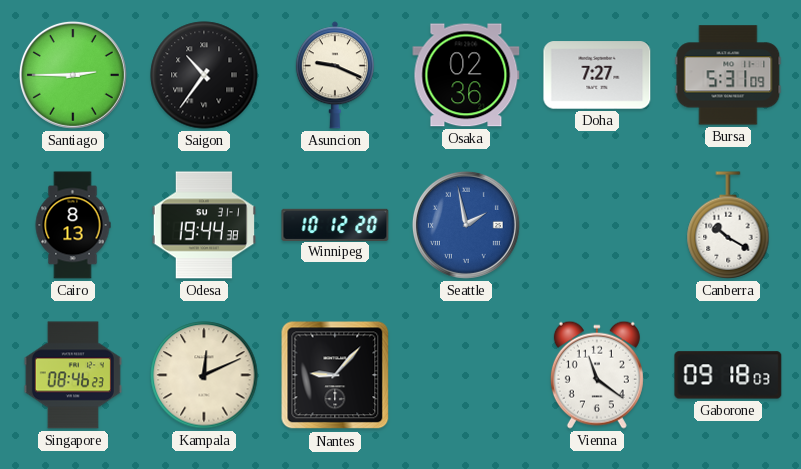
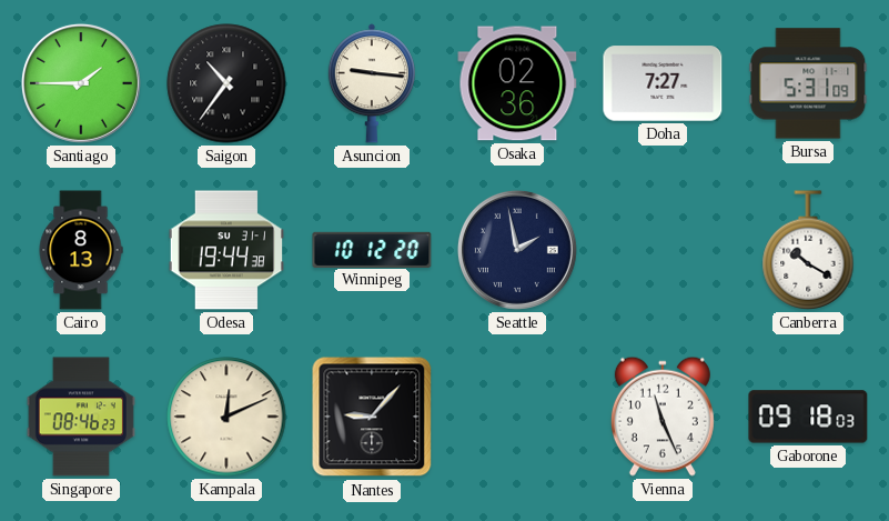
Santiago: 2:45 -> 1:45
Asuncion: 9:19 -> 9:16
Seattle dial: blue -> navy
Vienna: 11:21 -> 11:26
